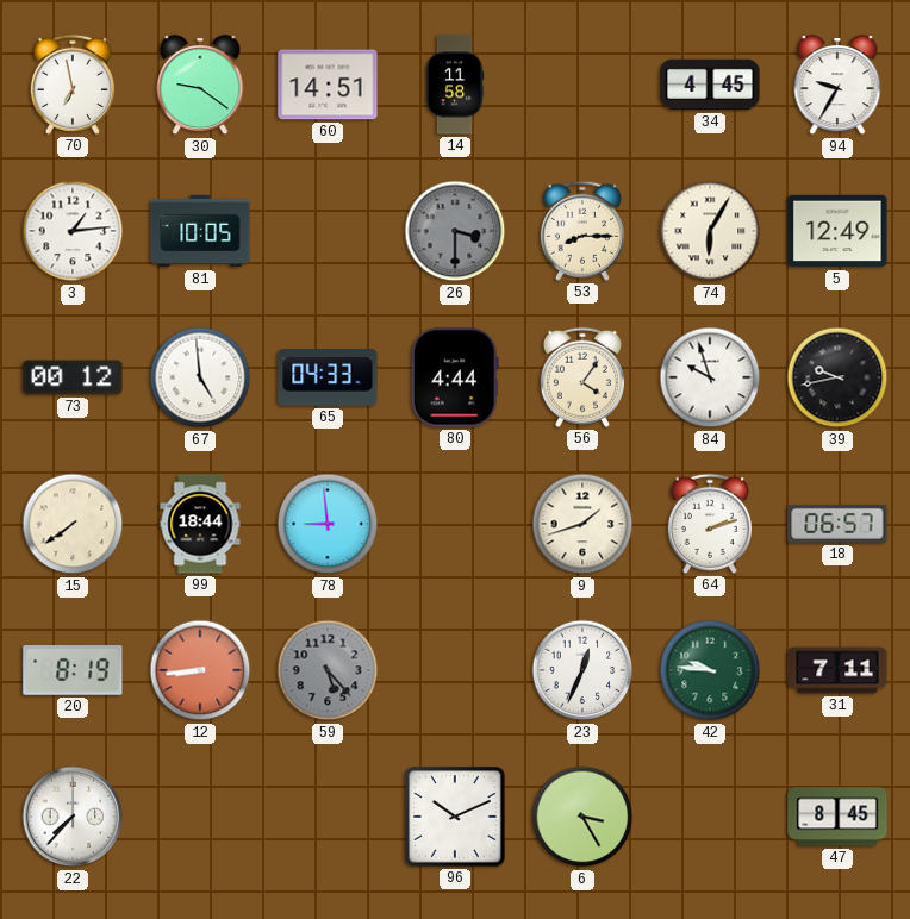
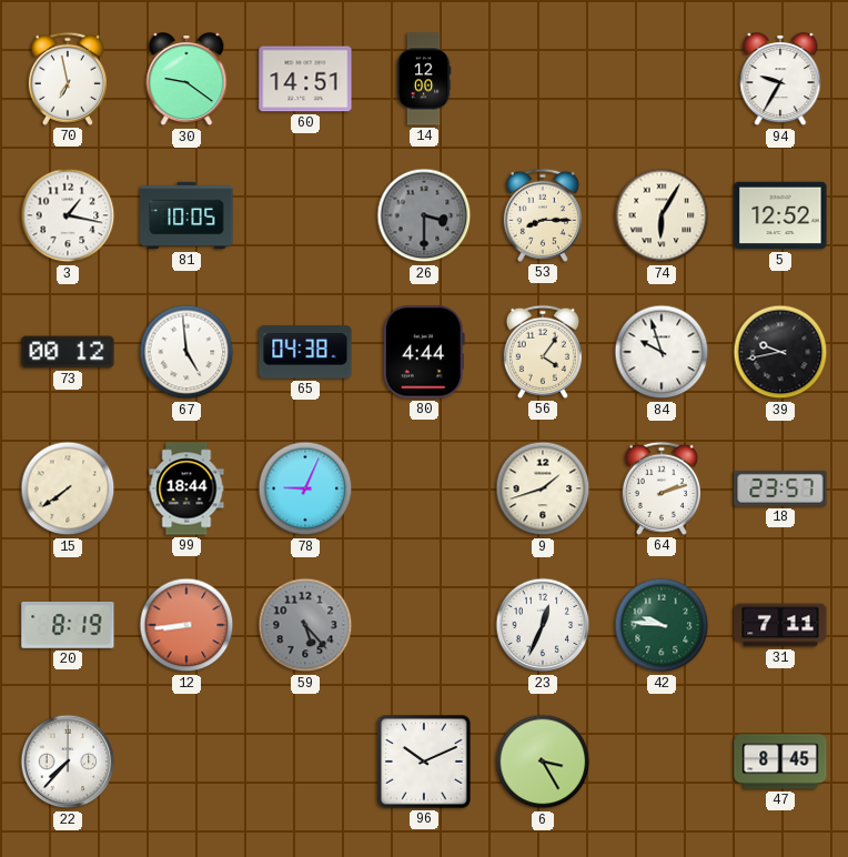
14: 11:58 -> 12:00
34: 4:45 -> none
3: 1:14 -> 1:17
5: 12:49 -> 12:52
65: 04:33 -> 04:38
78: 8:59 -> 9:04
18: 06:57 -> 23:57
